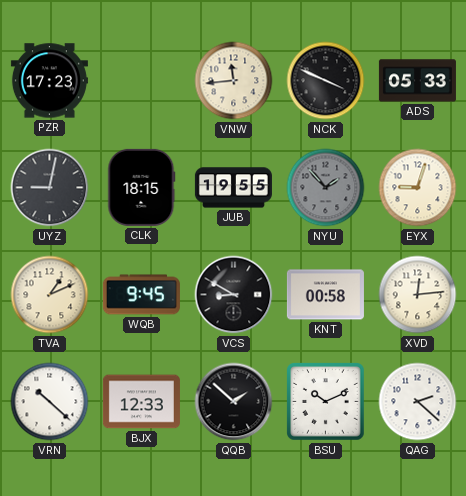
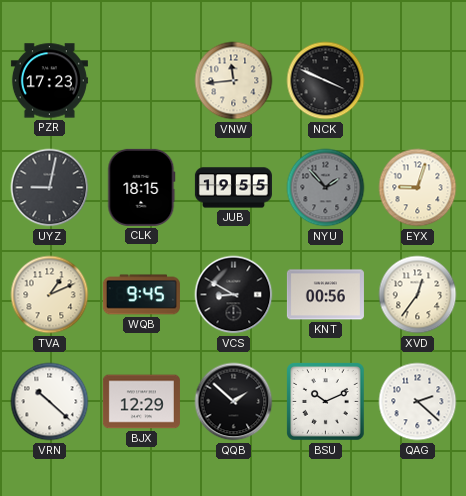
ADS: 05:33 -> none
KNT: 00:58 -> 00:56
XVD: 12:14 -> 12:36
BJX: 12:33 -> 12:29
